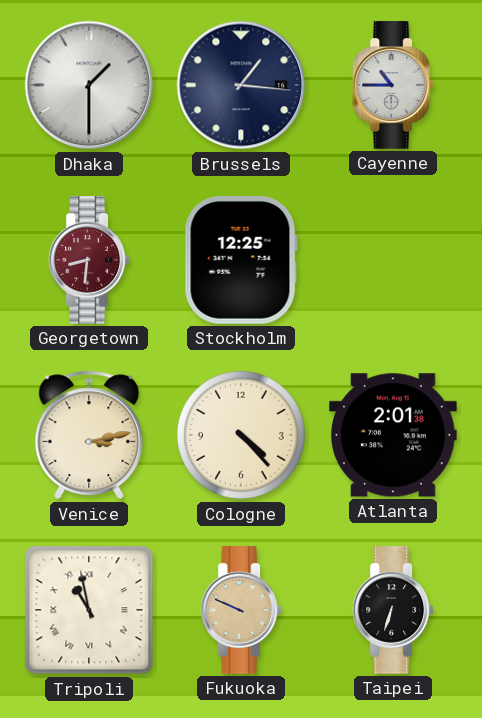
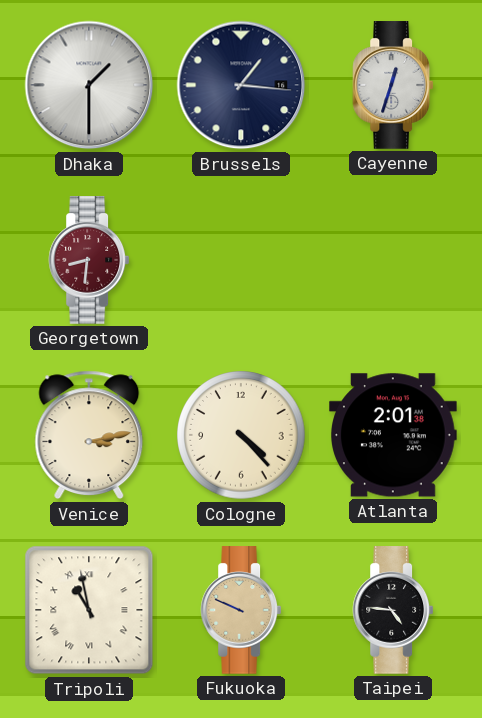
Cayenne: 10:45 -> 12:33
Stockholm: 12:25 -> none
Taipei: 6:33 -> 4:46
